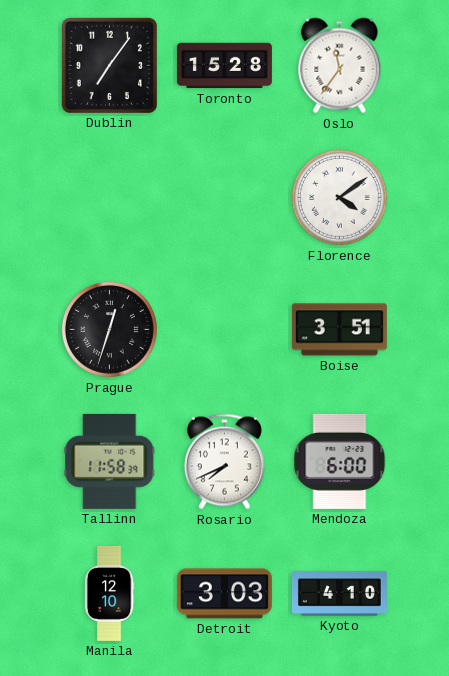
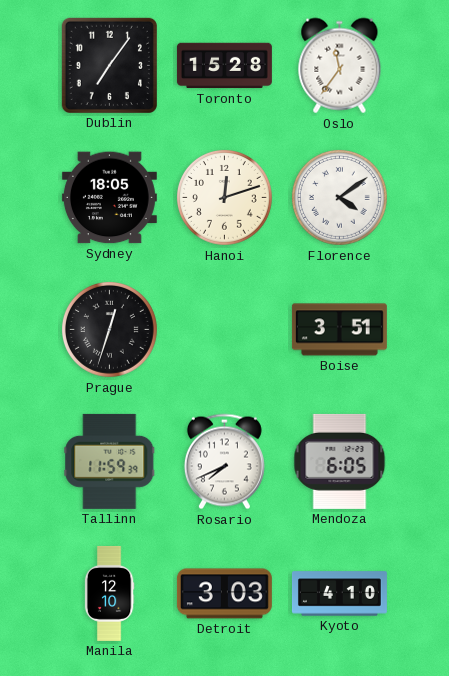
Sydney: none -> 18:05
Hanoi: none -> 12:12
Tallinn: 11:58 -> 11:59
Mendoza: 6:00 -> 6:05
